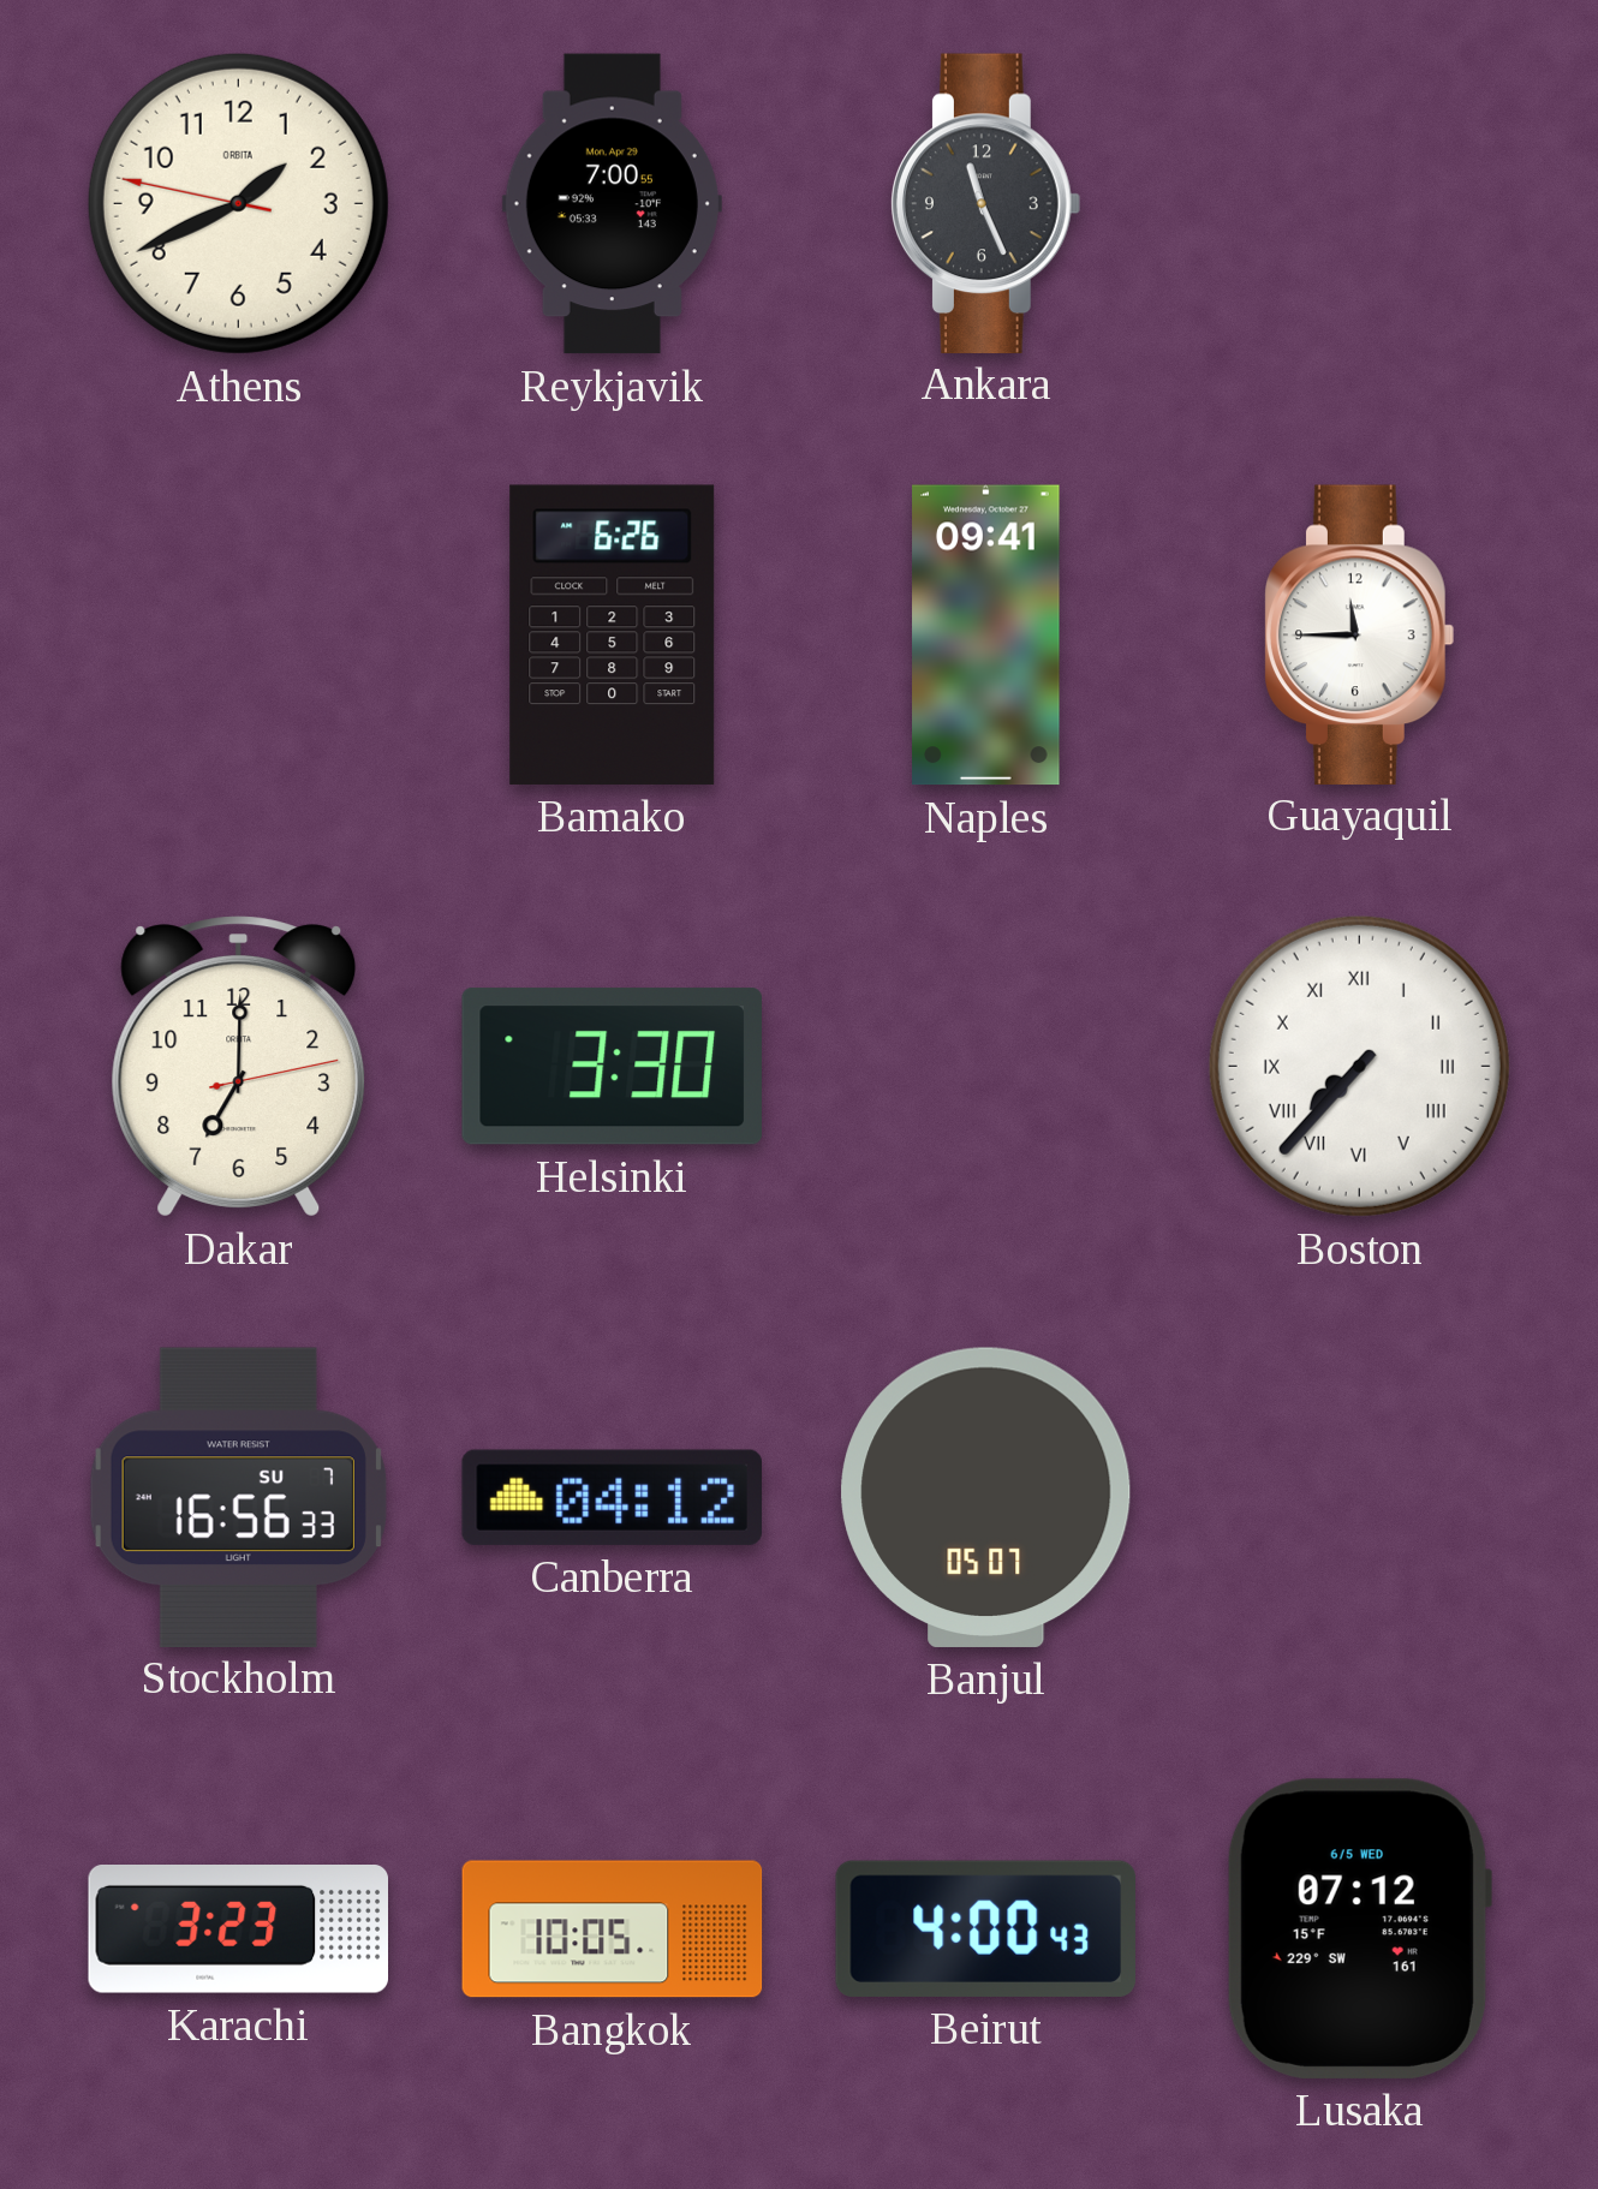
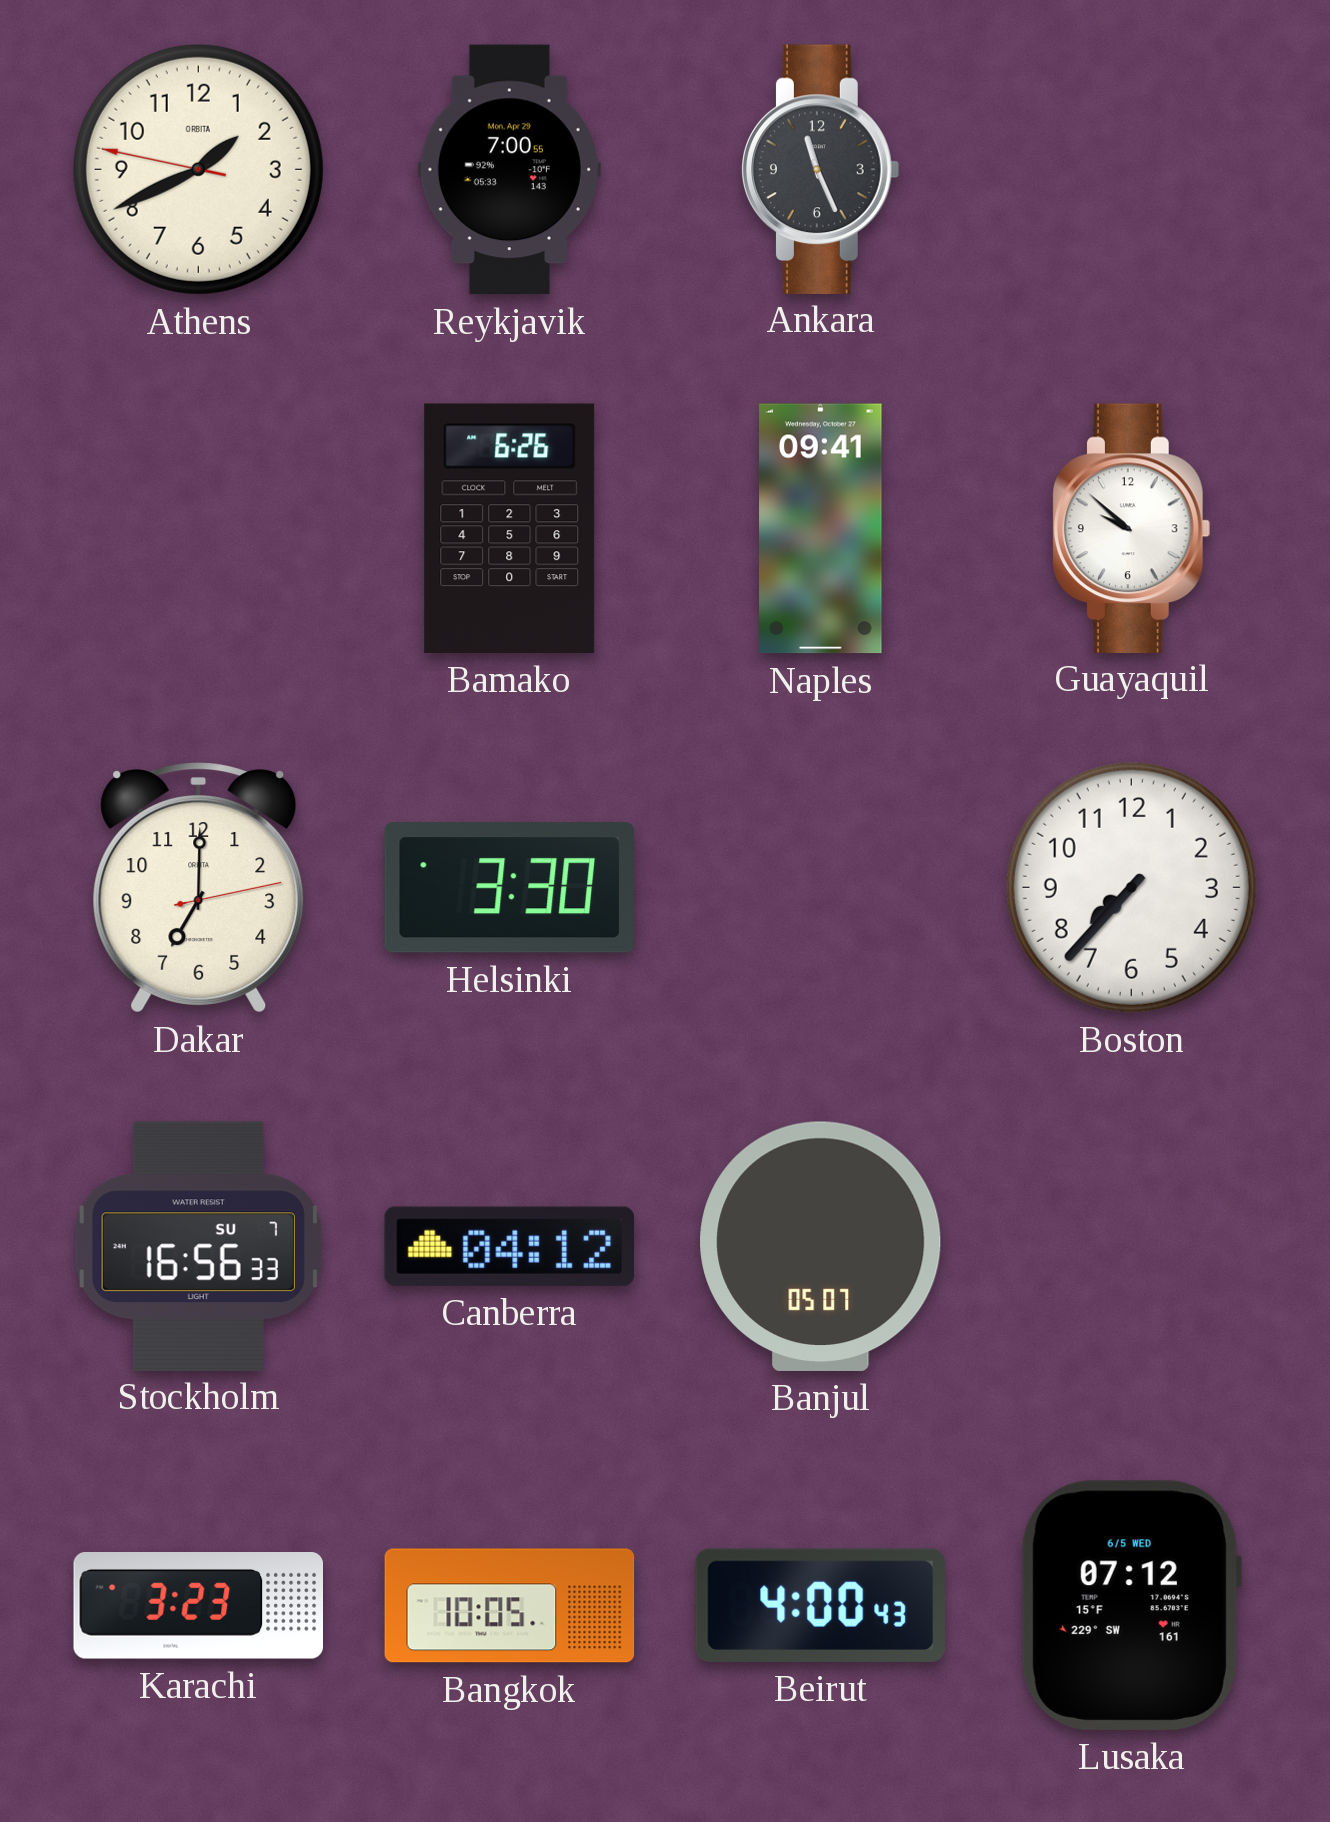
Guayaquil: 11:45 -> 9:52
Boston numerals: Roman -> Arabic
